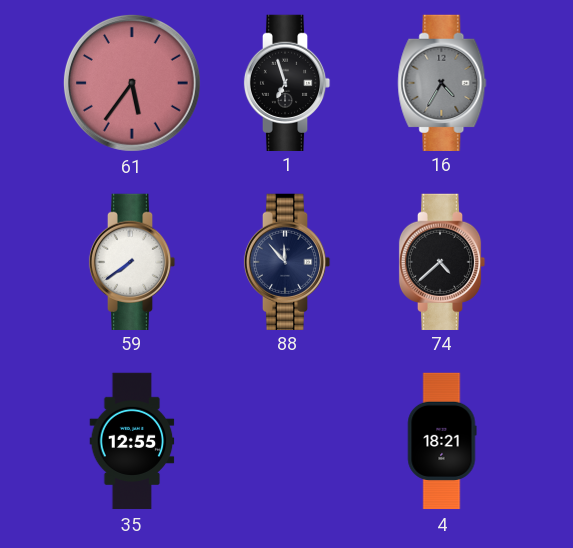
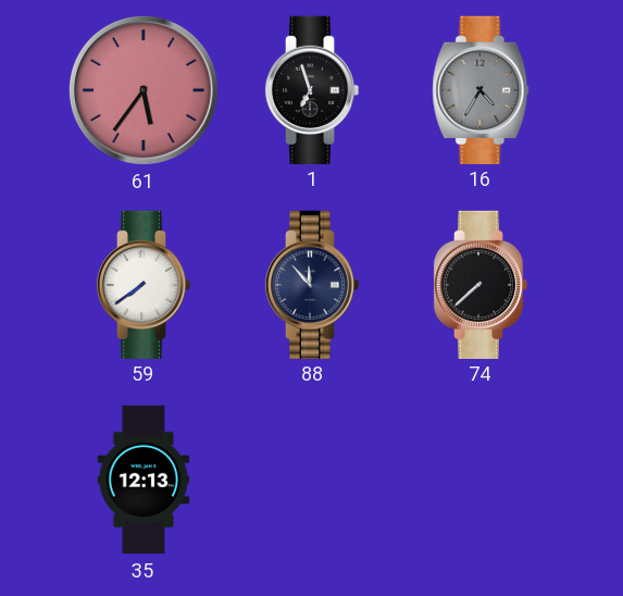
74: 4:38 -> 7:38
35: 12:55 -> 12:13
4: 18:21 -> none
